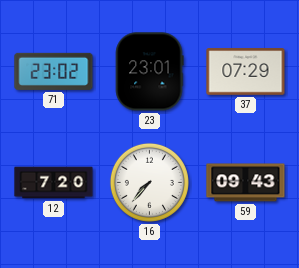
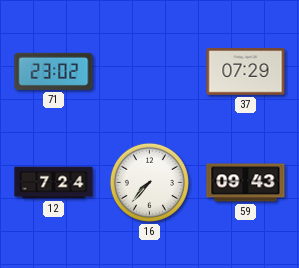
23: 23:01 -> none
12: 7:20 -> 7:24
